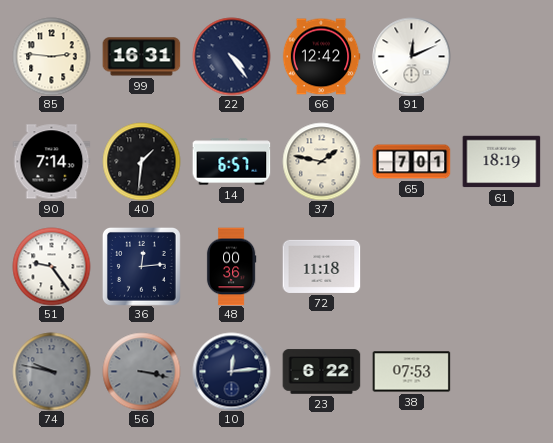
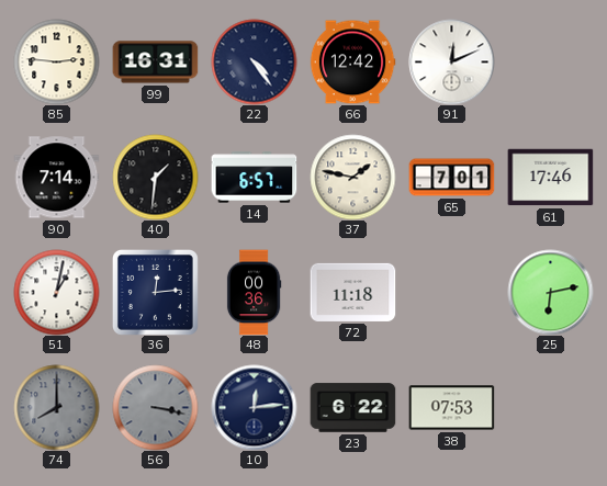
61: 18:19 -> 17:46
51: 9:24 -> 1:02
25: none -> 6:13
74: 9:47 -> 8:00
